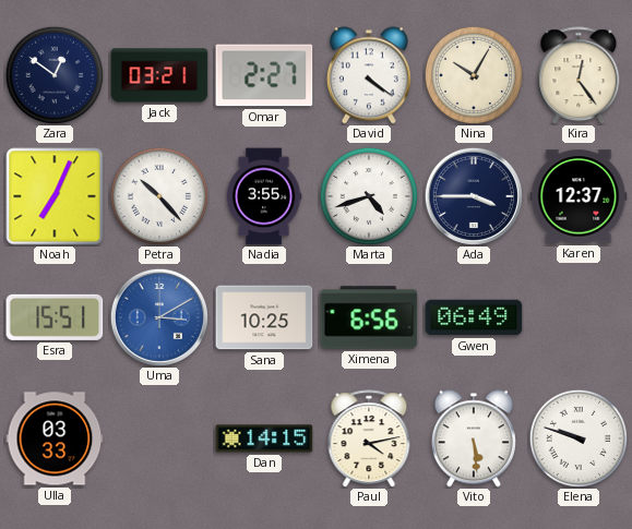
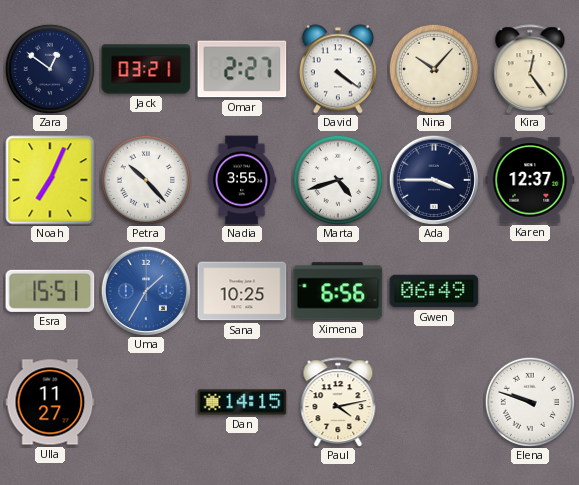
Nina: 10:05 -> 10:07
Uma: 3:10 -> 1:35
Ulla: 03:33 -> 11:27
Vito: 5:29 -> none
